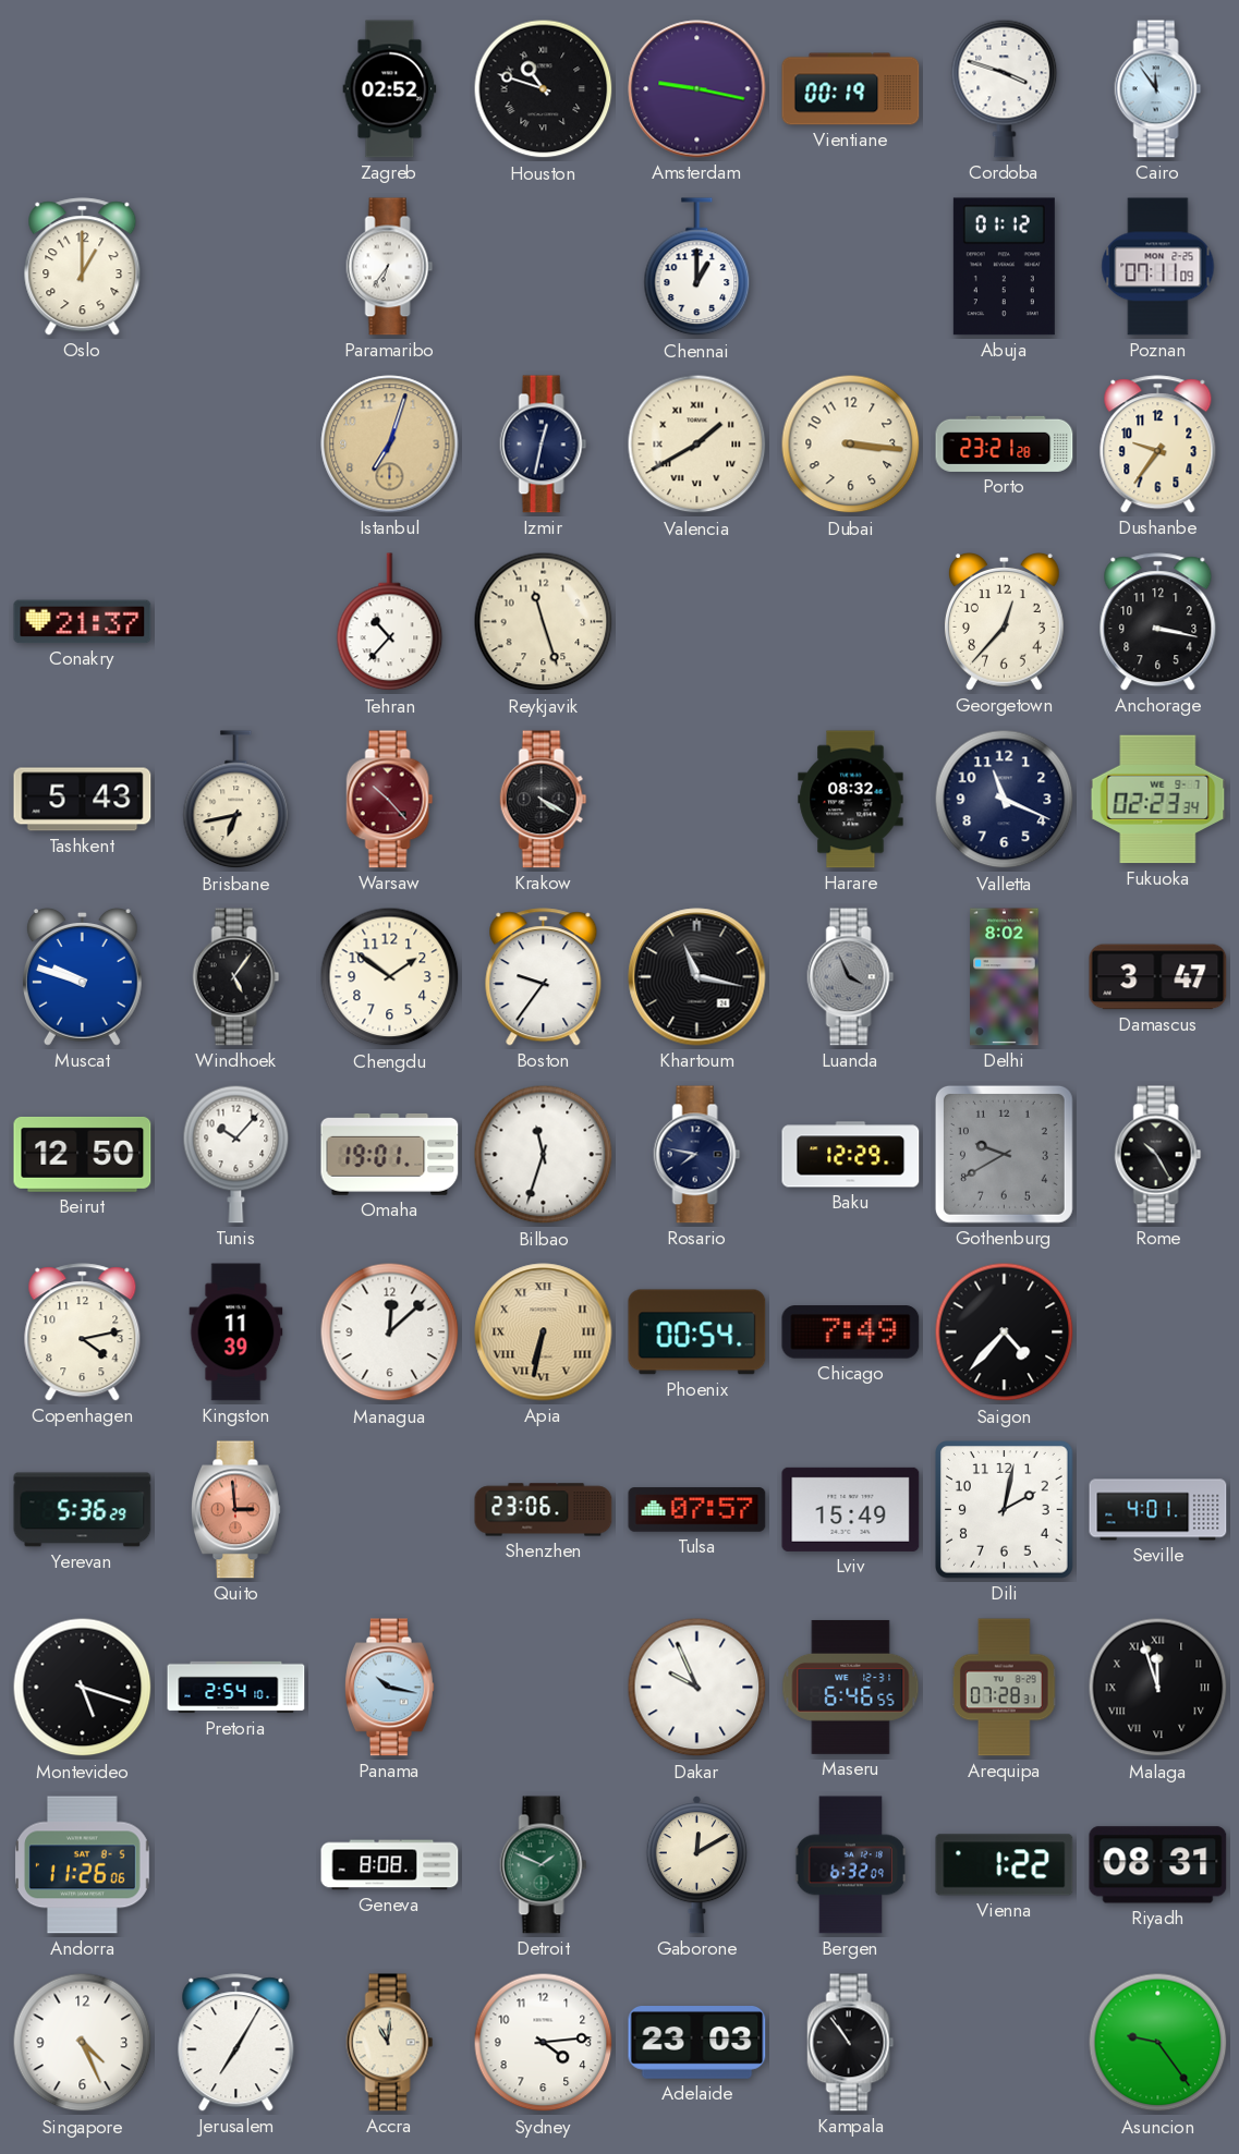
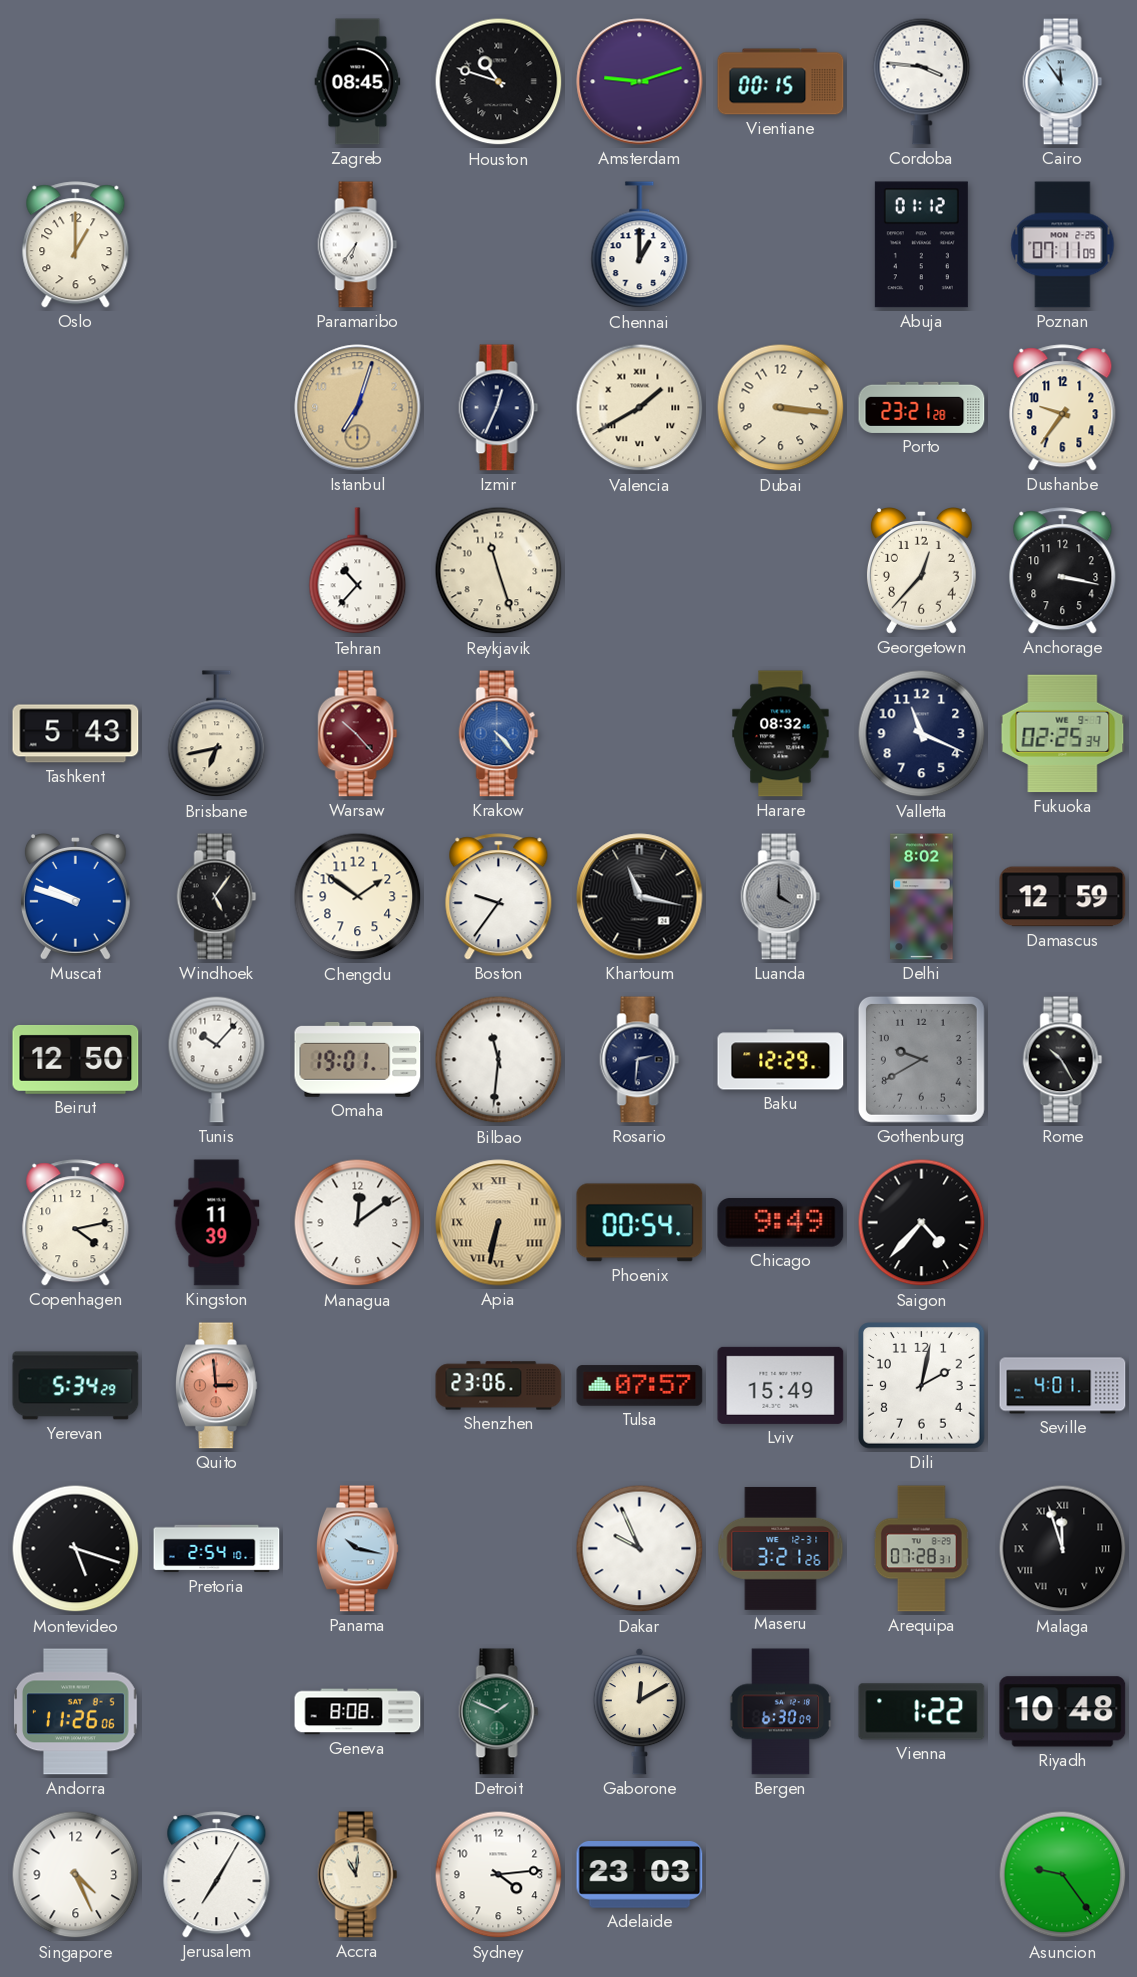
Zagreb: 02:52 -> 08:45
Amsterdam: 9:17 -> 9:12
Vientiane: 00:19 -> 00:15
Cordoba: 3:48 -> 3:46
Izmir: 12:32 -> 12:34
Conakry: 21:37 -> none
Krakow: 4:20 -> 4:23
Krakow dial: black -> blue
Fukuoka: 02:23 -> 02:25
Luanda: 3:56 -> 4:00
Damascus: 3:47 -> 12:59
Bilbao: 11:33 -> 11:31
Rosario: 7:47 -> 2:31
Managua: 12:08 -> 12:09
Chicago: 7:49 -> 9:49
Yerevan: 5:36 -> 5:34
Maseru: 6:46 -> 3:21
Bergen: 6:32 -> 6:30
Riyadh: 08:31 -> 10:48
Kampala: 10:54 -> none
